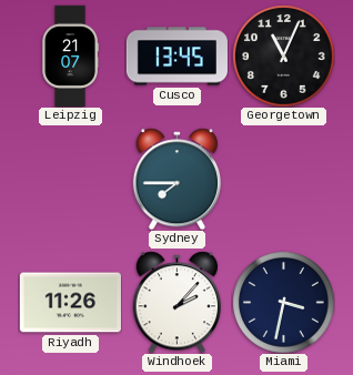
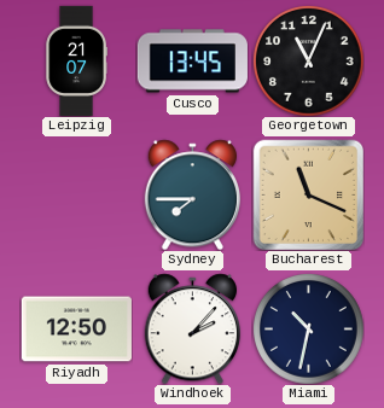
Bucharest: none -> 11:19
Riyadh: 11:26 -> 12:50
Miami: 3:32 -> 10:32
